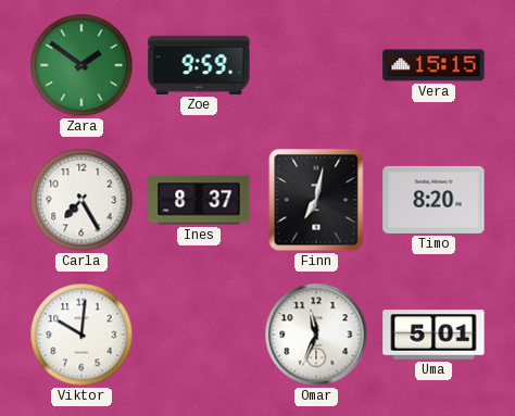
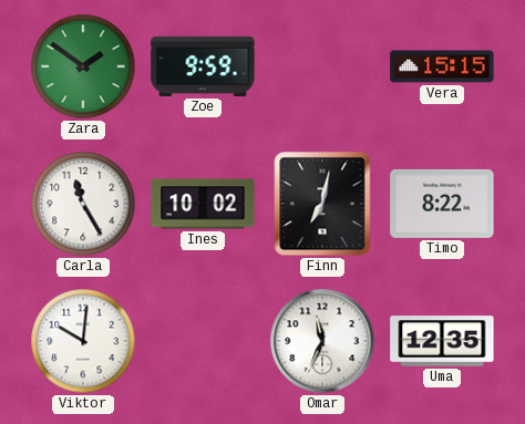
Carla: 7:25 -> 11:25
Ines: 8:37 -> 10:02
Timo: 8:20 -> 8:22
Uma: 5:01 -> 12:35
